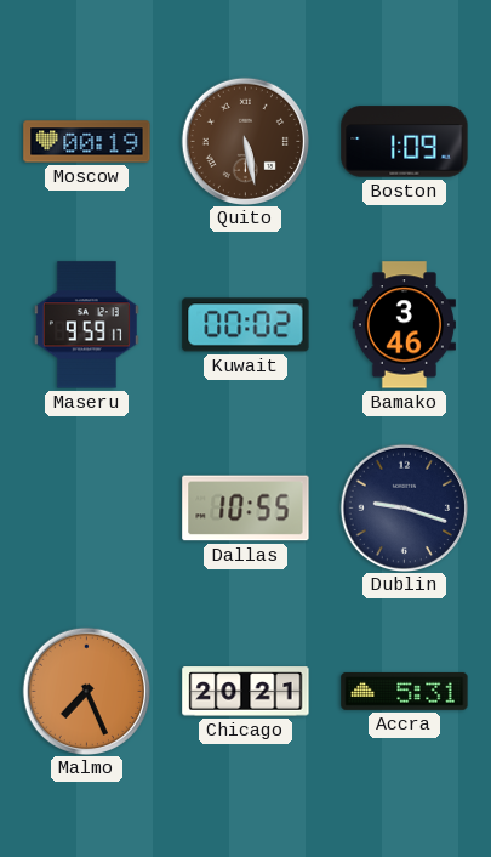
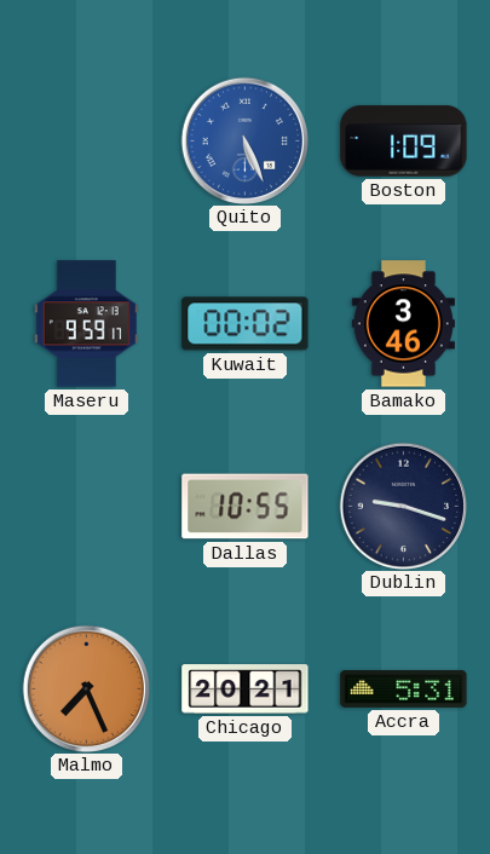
Moscow: 00:19 -> none
Quito: 5:28 -> 5:26
Quito dial: brown -> blue
